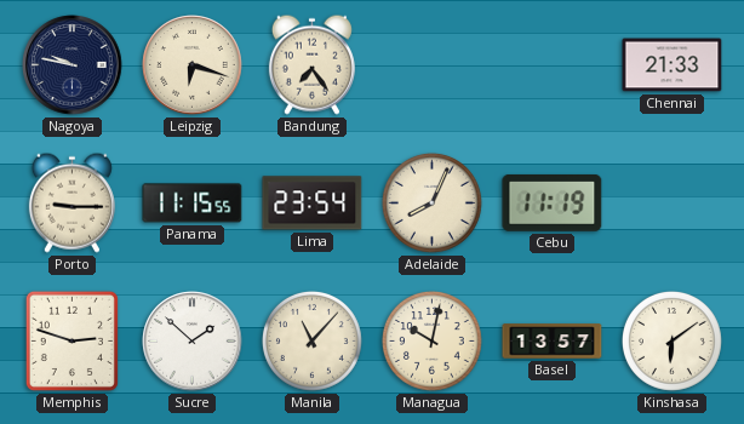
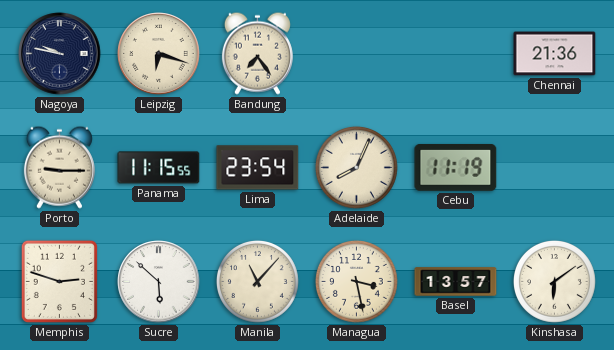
Chennai: 21:33 -> 21:36
Sucre: 1:52 -> 5:52
Managua: 10:02 -> 3:28
